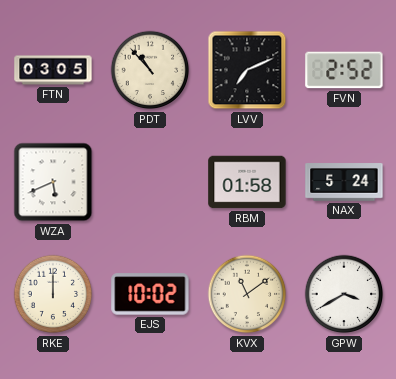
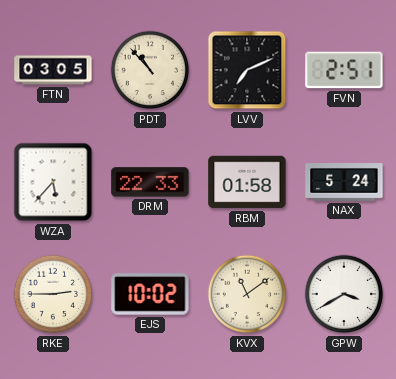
FVN: 2:52 -> 2:51
WZA: 5:41 -> 5:37
DRM: none -> 22:33
RKE: 12:00 -> 2:45
